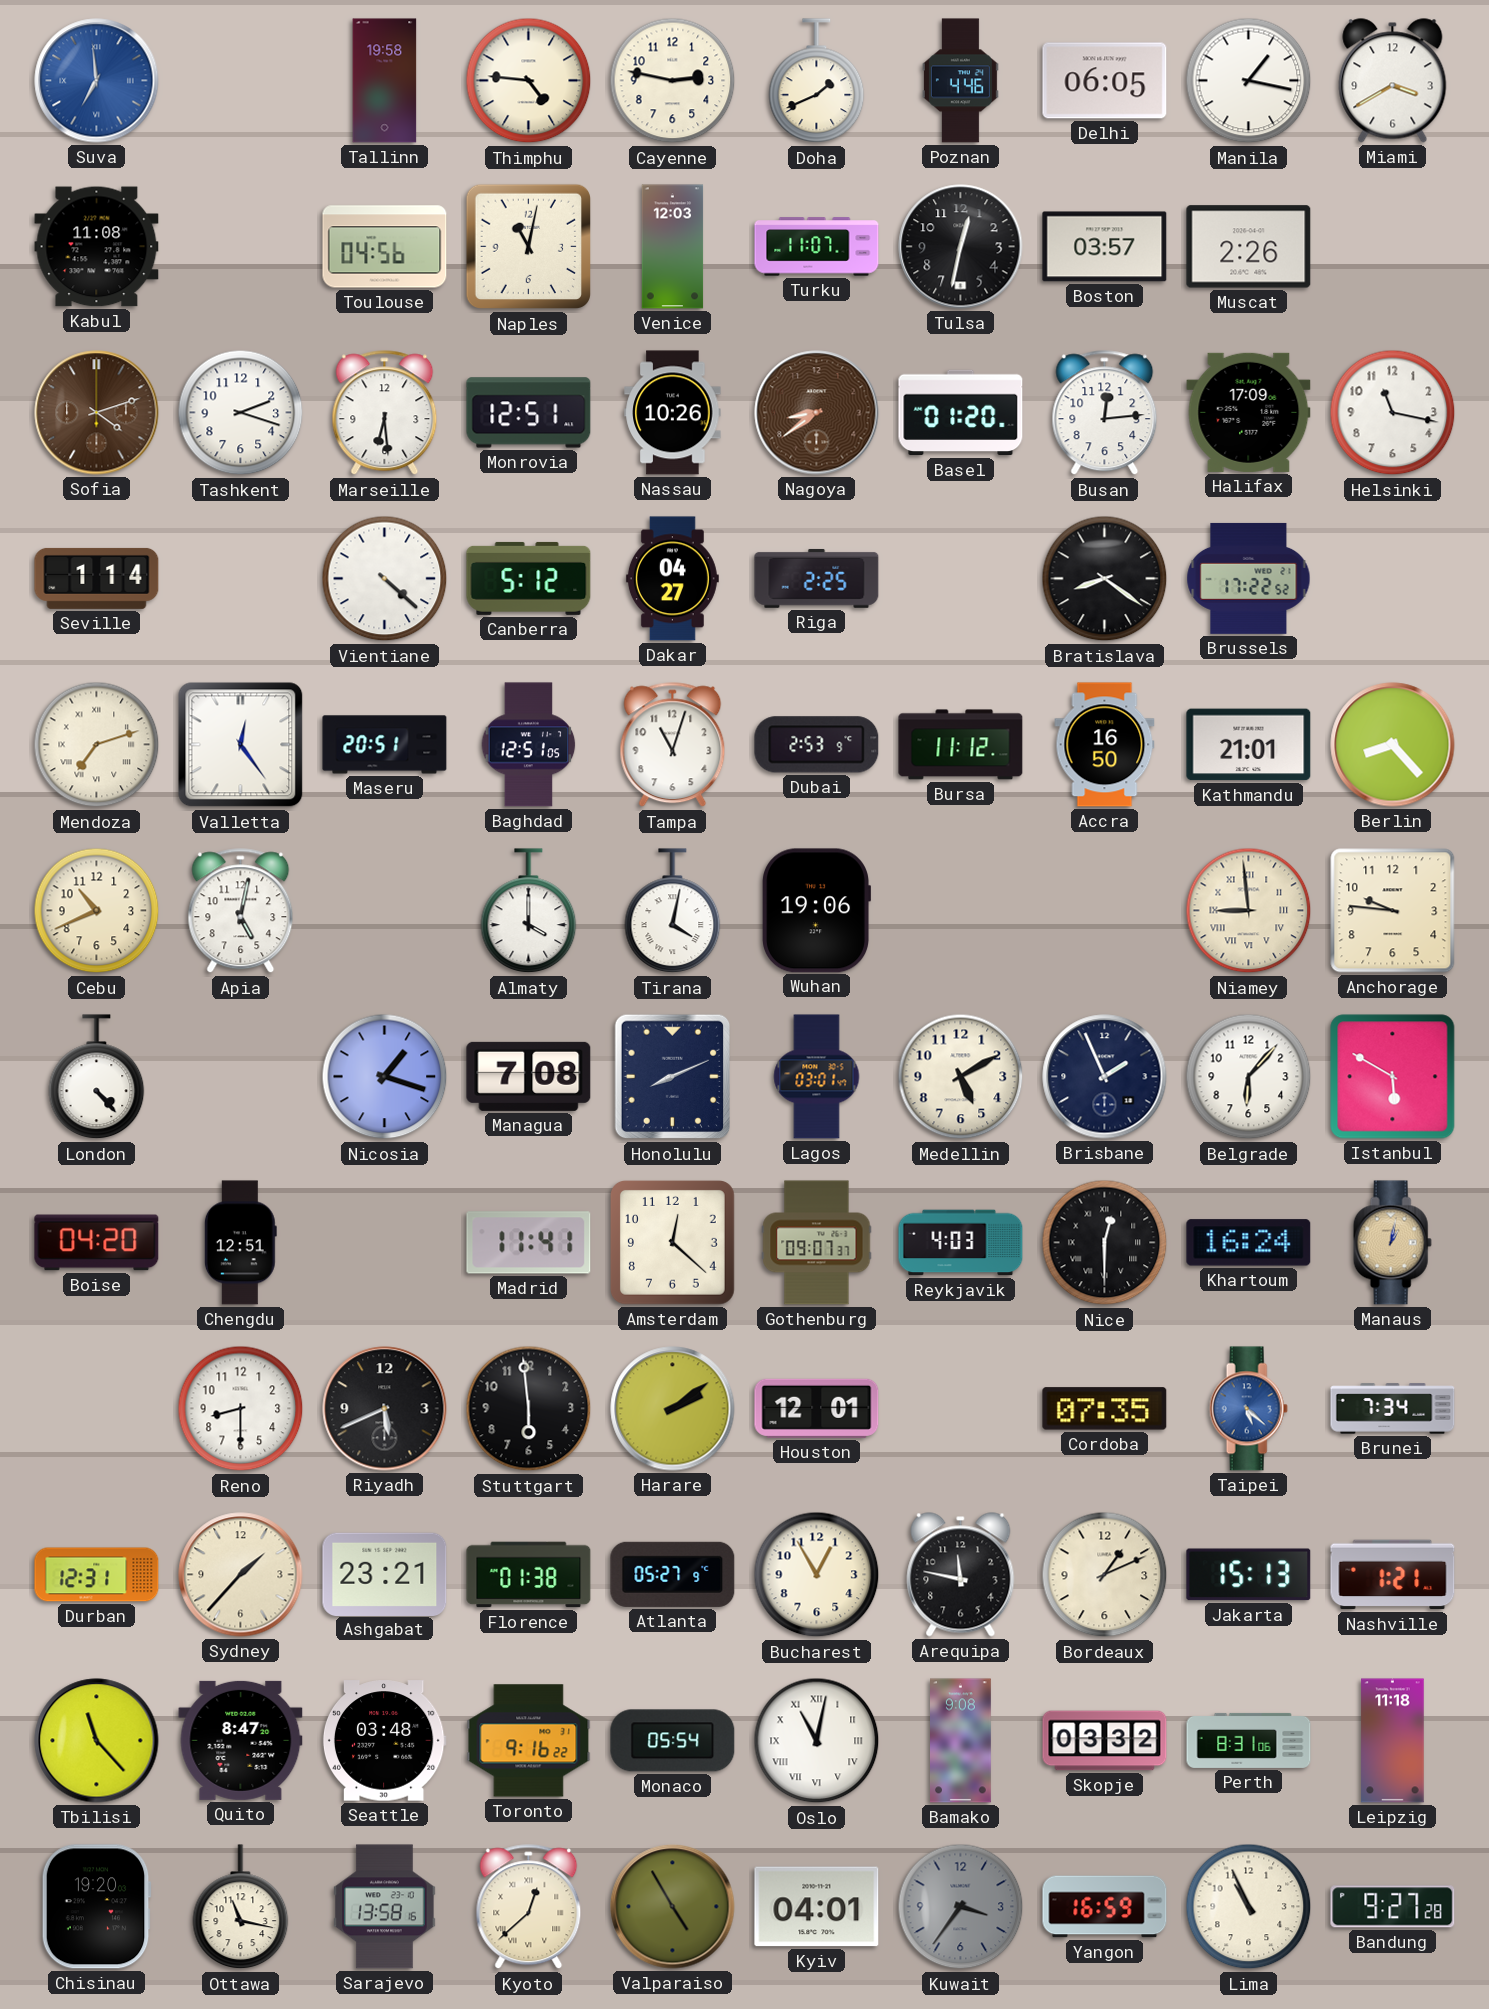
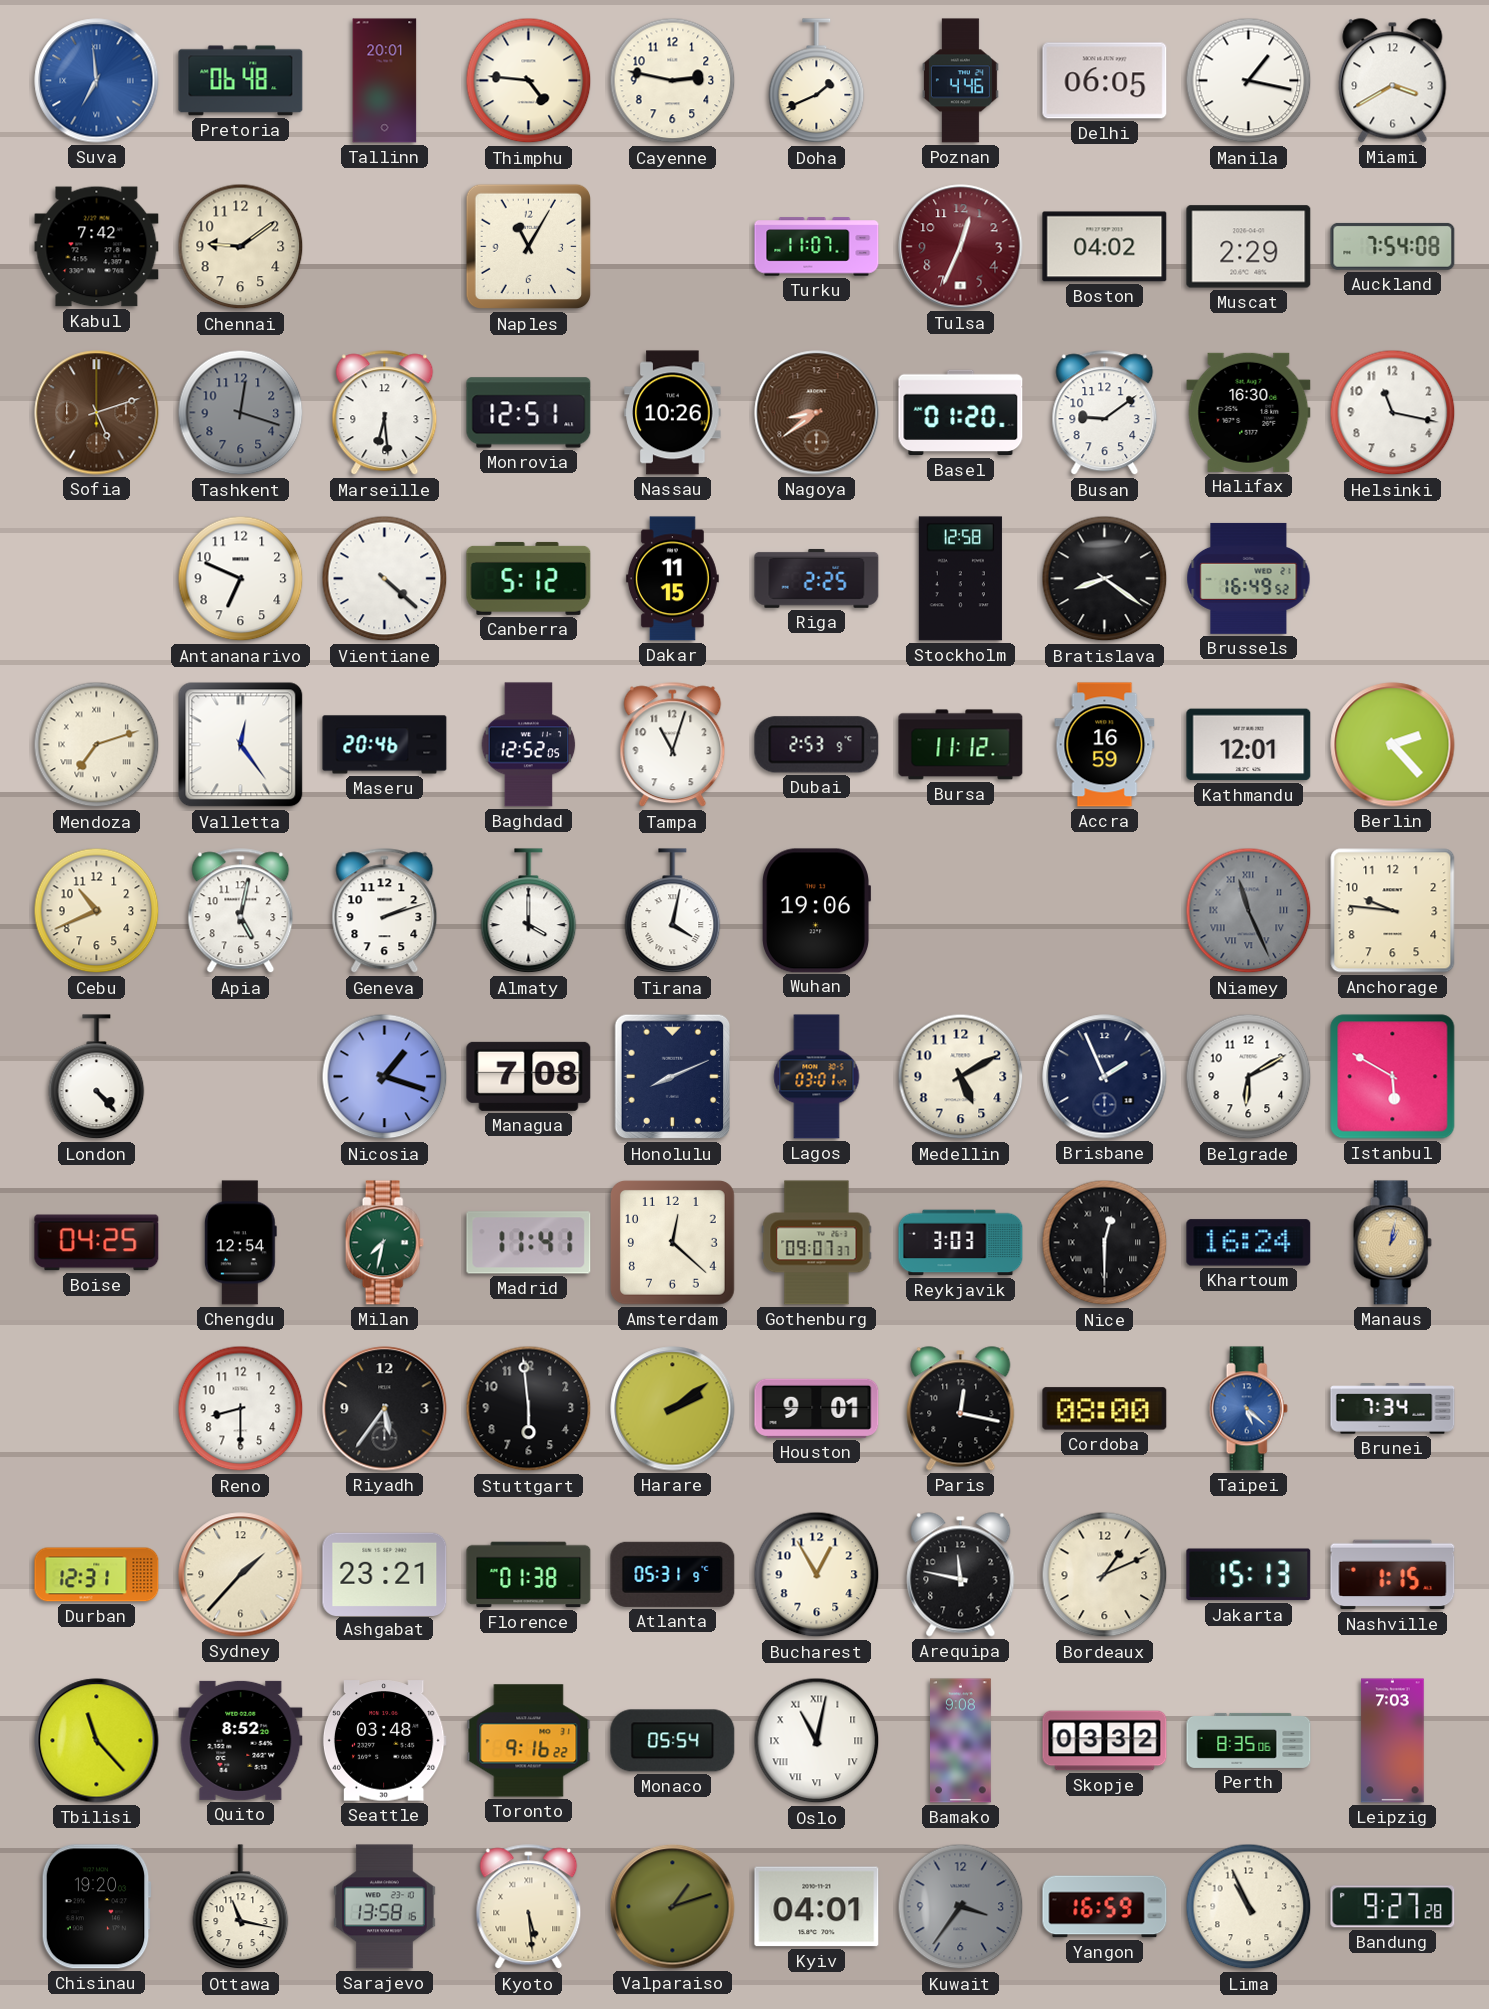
Pretoria: none -> 06:48
Tallinn: 19:58 -> 20:01
Kabul: 11:08 -> 7:42
Chennai: none -> 9:09
Toulouse: 04:56 -> none
Naples: 11:02 -> 11:05
Venice: 12:03 -> none
Tulsa: 12:32 -> 12:34
Tulsa dial: black -> burgundy
Boston: 03:57 -> 04:02
Muscat: 2:26 -> 2:29
Auckland: none -> 7:54
Sofia: 4:12 -> 5:12
Tashkent: 2:18 -> 12:18
Tashkent dial: white -> grey
Busan: 12:14 -> 9:09
Halifax: 17:09 -> 16:30
Seville: 1:14 -> none
Antananarivo: none -> 6:49
Dakar: 04:27 -> 11:15
Stockholm: none -> 12:58
Brussels: 17:22 -> 16:49
Maseru: 20:51 -> 20:46
Baghdad: 12:51 -> 12:52
Accra: 16:50 -> 16:59
Kathmandu: 21:01 -> 12:01
Berlin: 8:23 -> 2:23
Geneva: none -> 2:12
Niamey: 8:59 -> 11:26
Niamey dial: cream -> grey
Belgrade: 6:07 -> 6:10
Boise: 04:20 -> 04:25
Chengdu: 12:51 -> 12:54
Milan: none -> 7:32
Reykjavik: 4:03 -> 3:03
Riyadh: 5:41 -> 5:36
Houston: 12:01 -> 9:01
Paris: none -> 12:17
Cordoba: 07:35 -> 08:00
Atlanta: 05:27 -> 05:31
Nashville: 1:21 -> 1:15
Quito: 8:47 -> 8:52
Perth: 8:31 -> 8:35
Leipzig: 11:18 -> 7:03
Kyoto: 12:38 -> 5:29
Valparaiso: 4:55 -> 1:12
